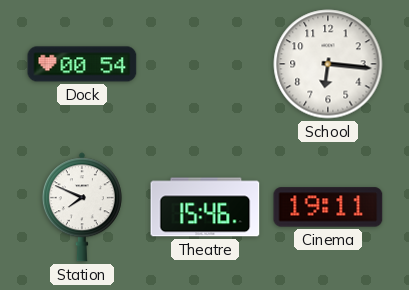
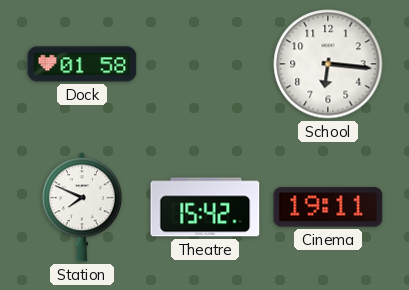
Dock: 00:54 -> 01:58
Theatre: 15:46 -> 15:42
